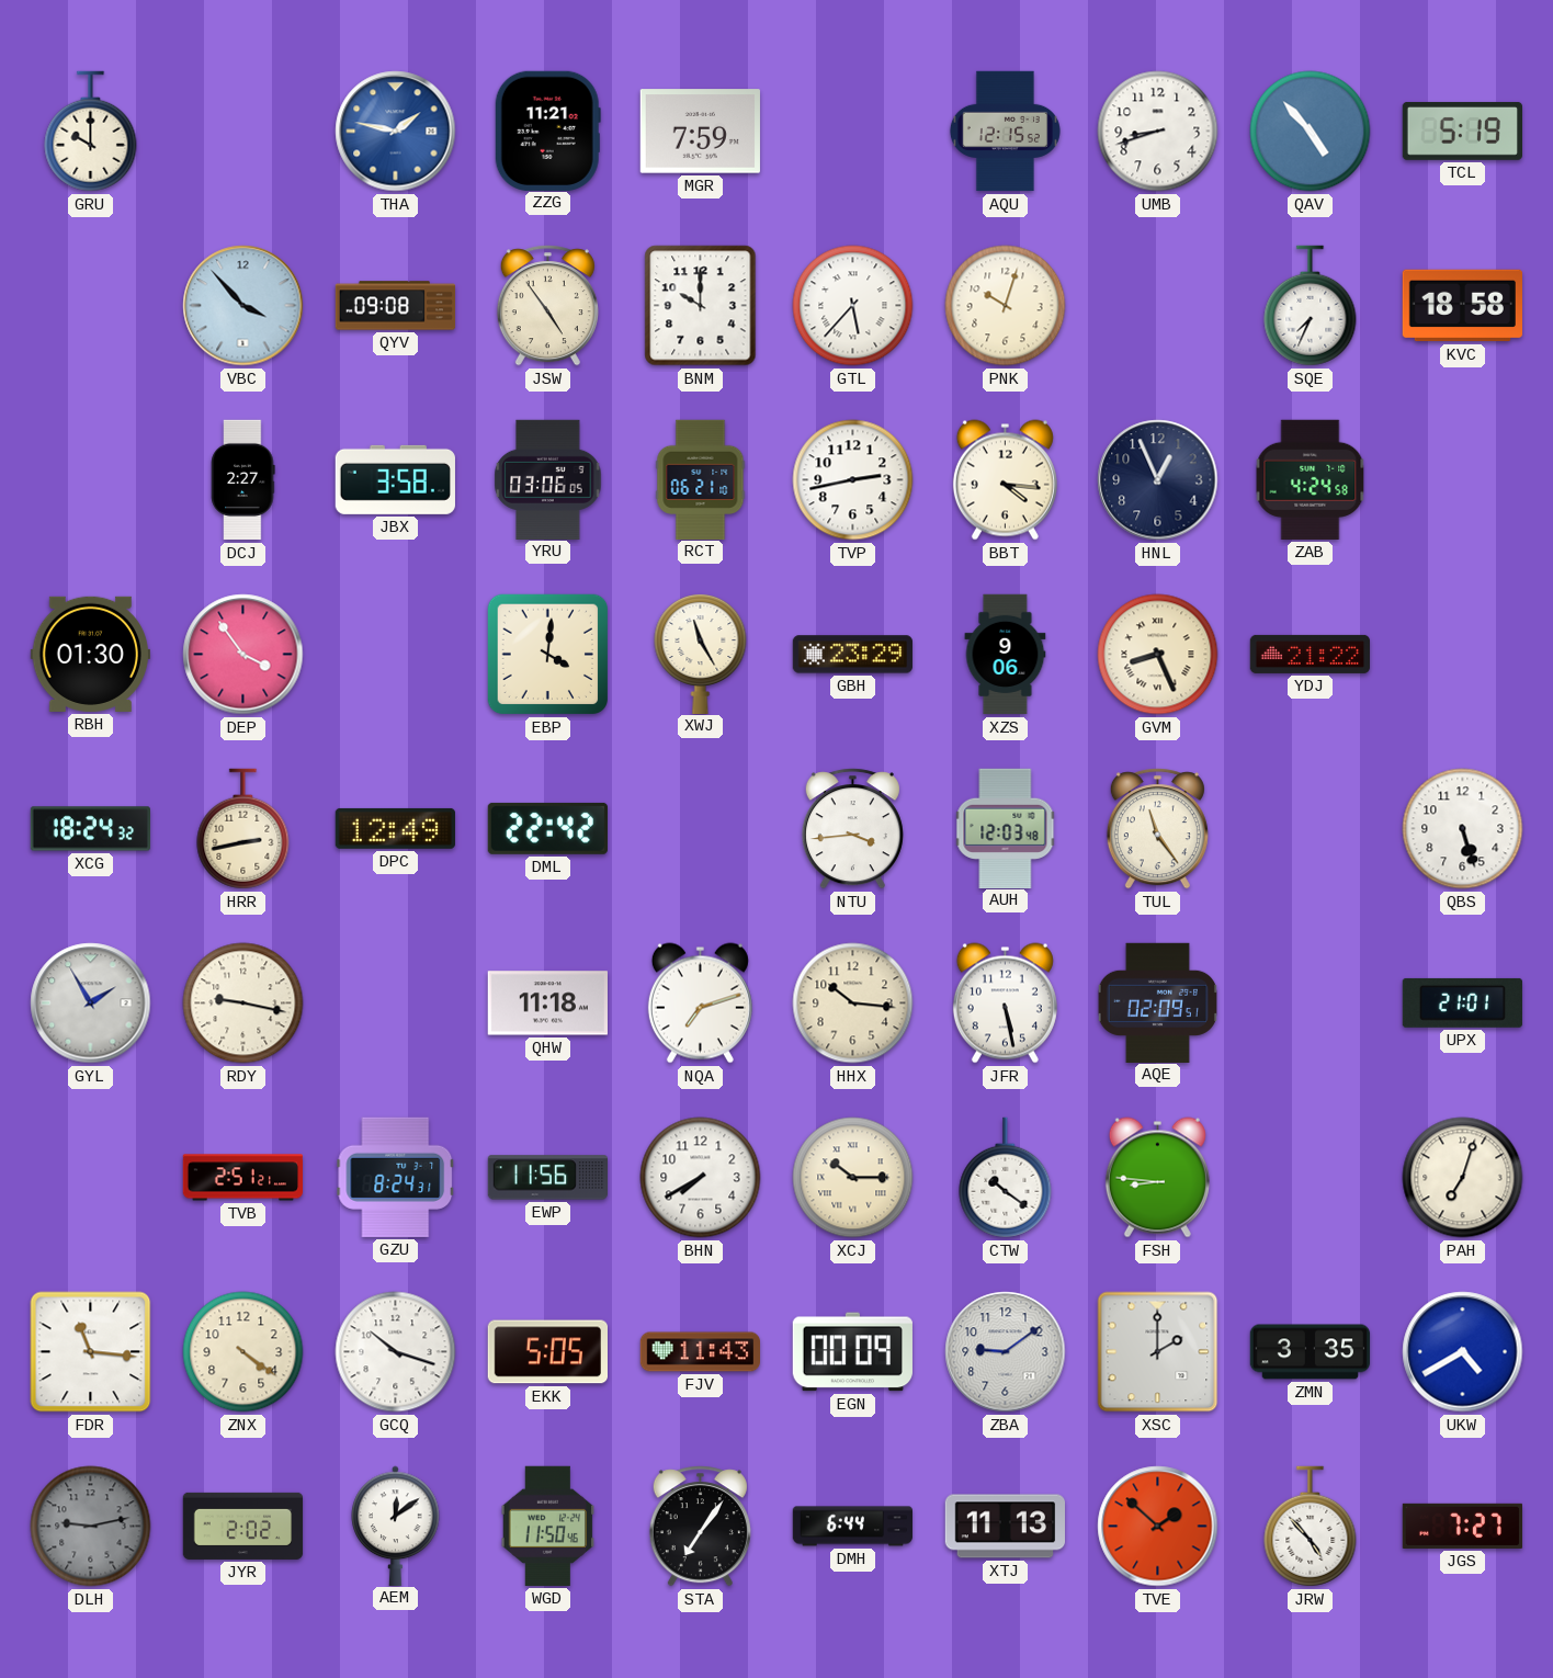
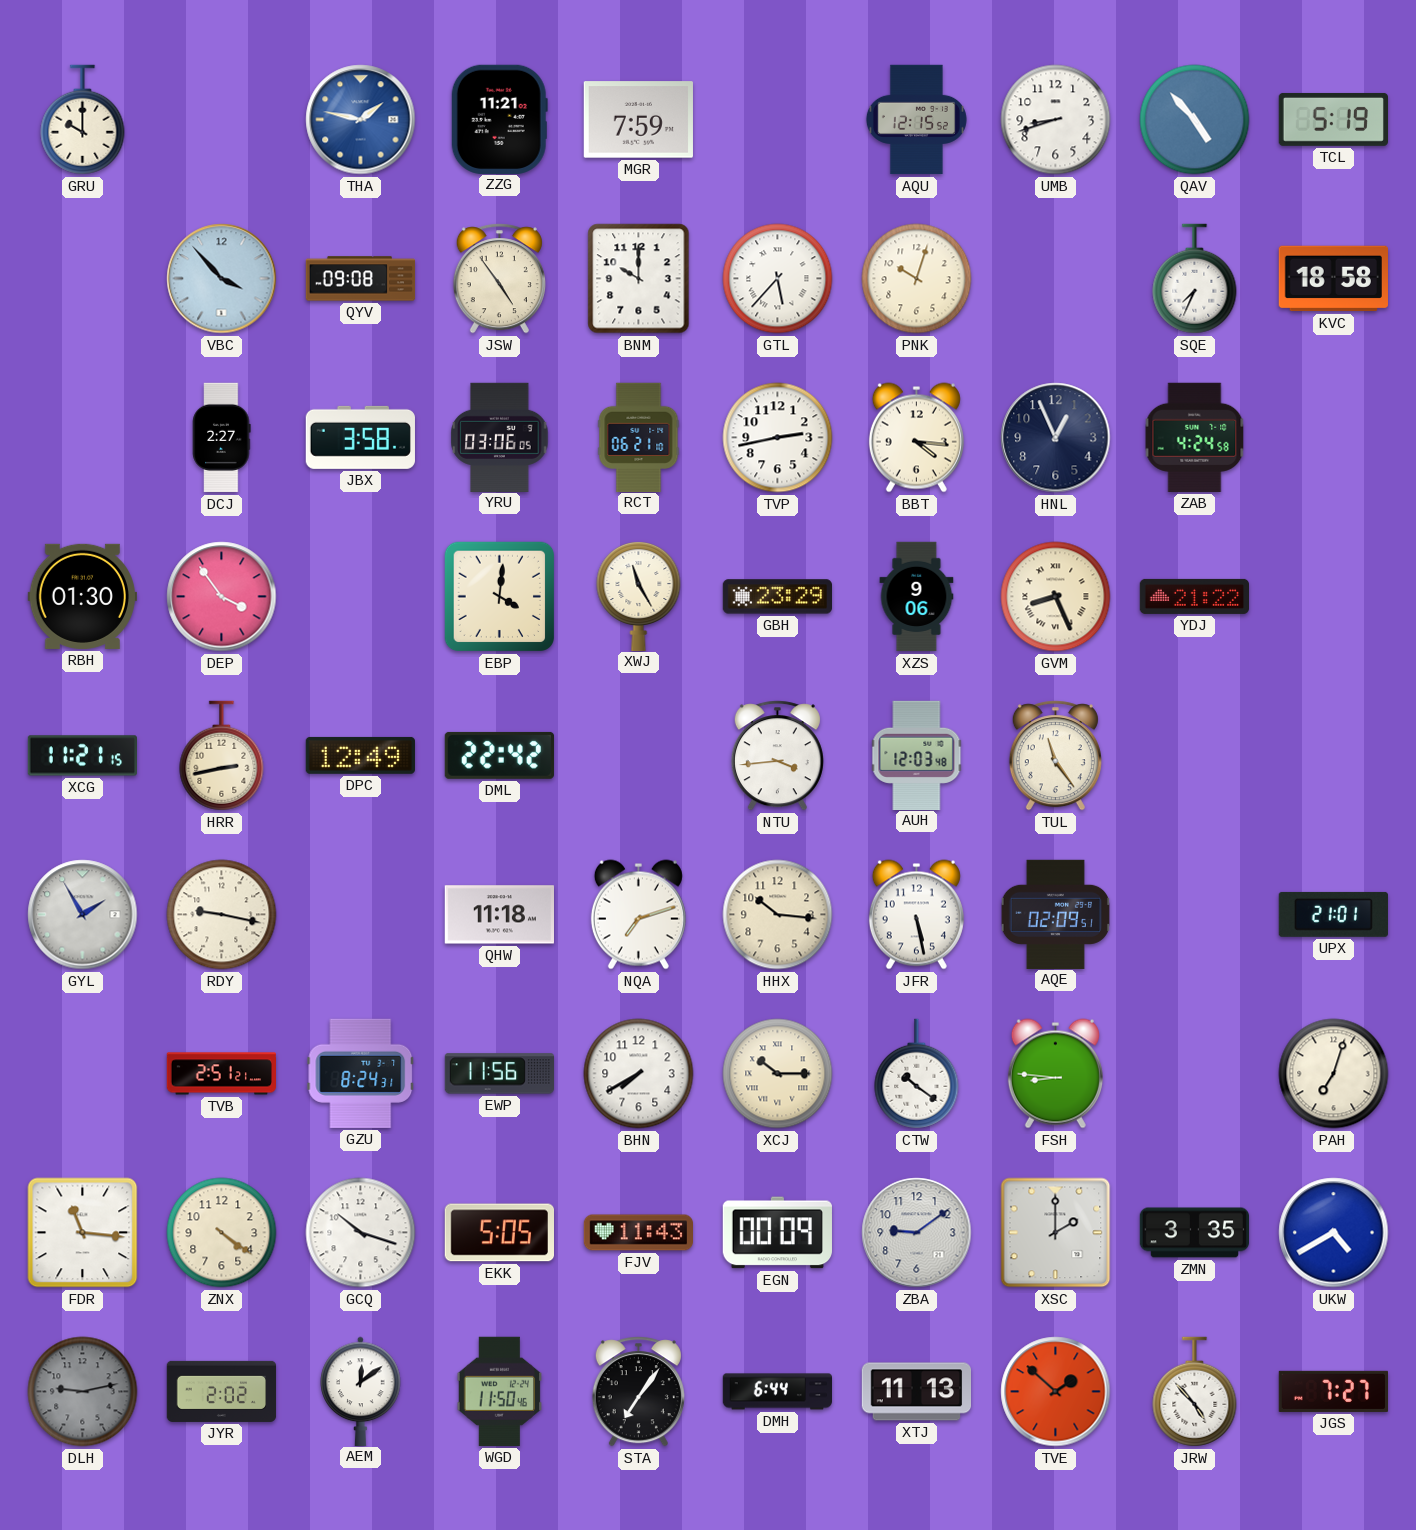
XCG: 18:24 -> 11:21
QBS: 5:27 -> none
